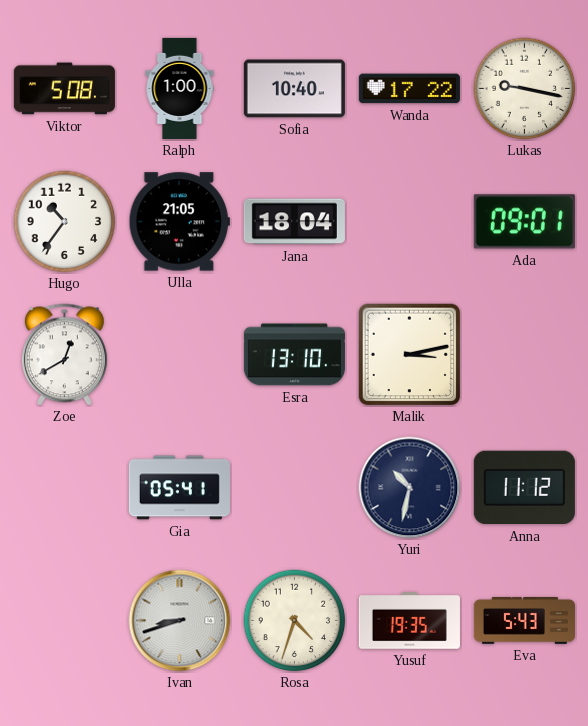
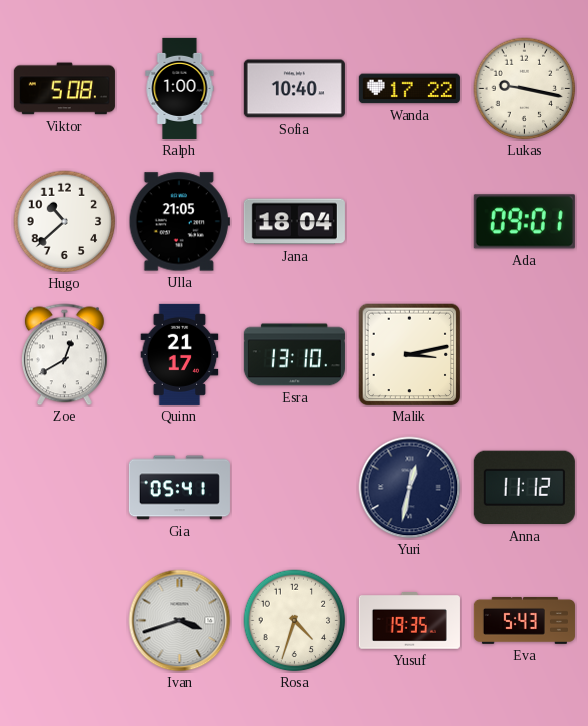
Hugo: 10:36 -> 10:38
Quinn: none -> 21:17
Yuri: 10:32 -> 12:32
Ivan: 8:42 -> 3:42
